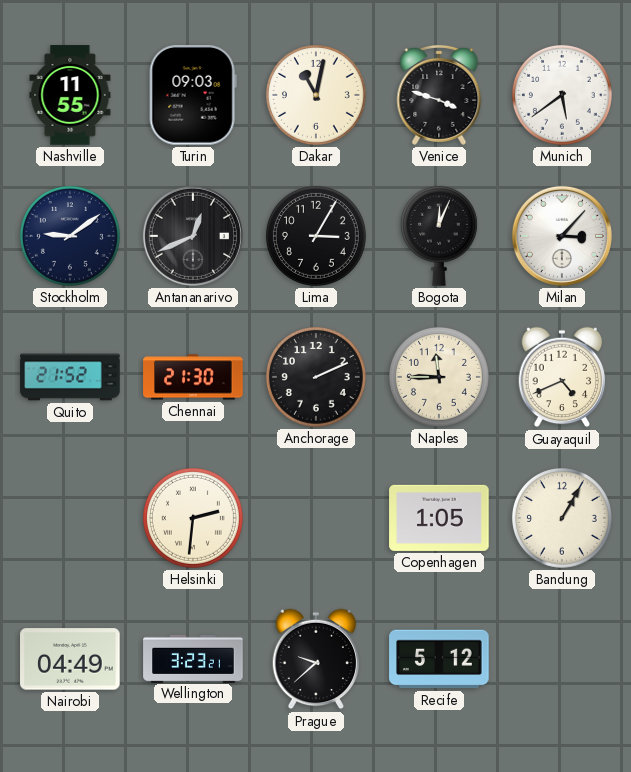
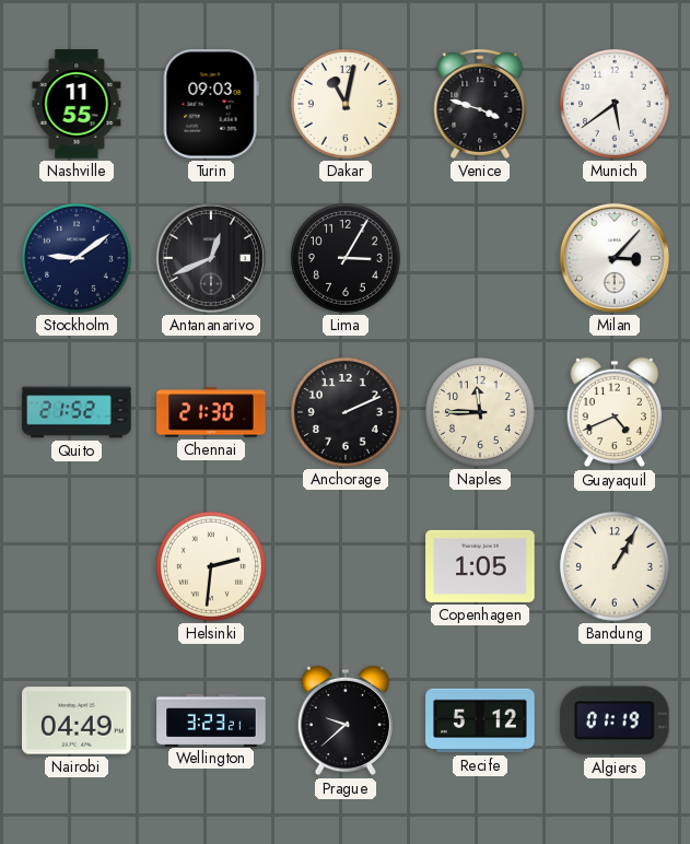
Bogota: 12:04 -> none
Algiers: none -> 01:19
